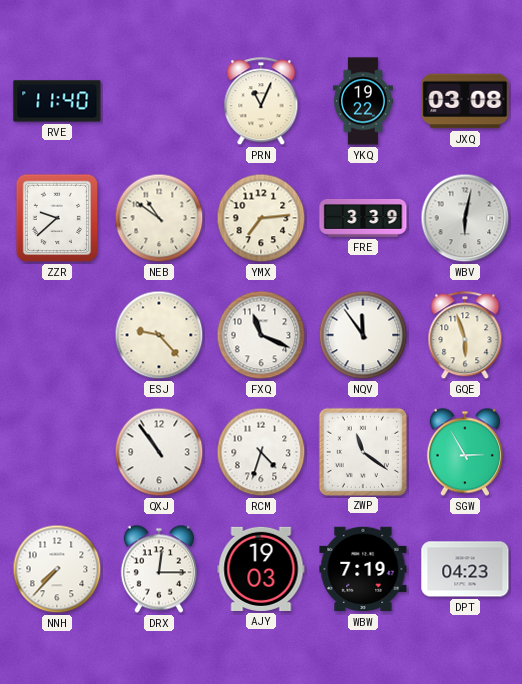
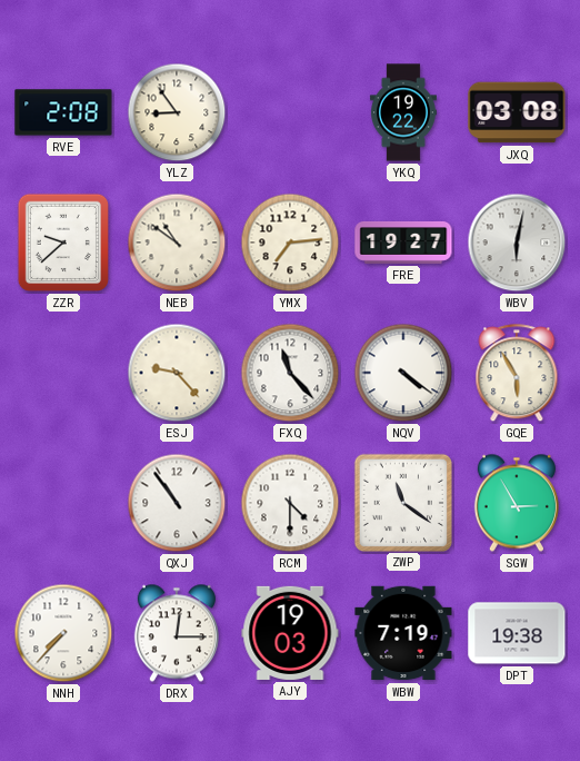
RVE: 11:40 -> 2:08
YLZ: none -> 8:54
PRN: 11:04 -> none
FRE: 3:39 -> 19:27
FXQ: 11:19 -> 11:23
NQV: 11:54 -> 4:21
GQE: 5:57 -> 5:55
RCM: 4:33 -> 4:30
DPT: 04:23 -> 19:38
